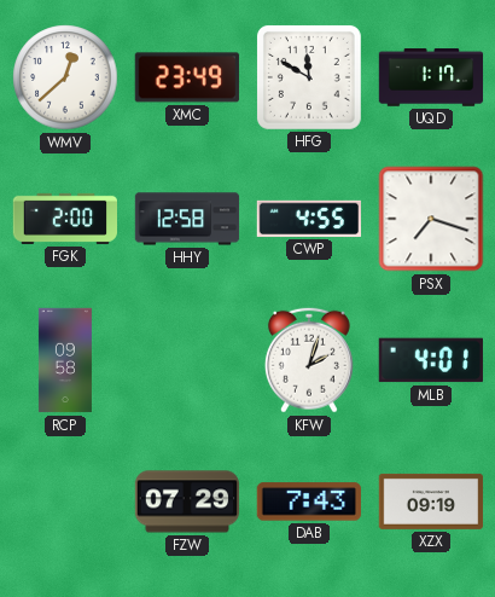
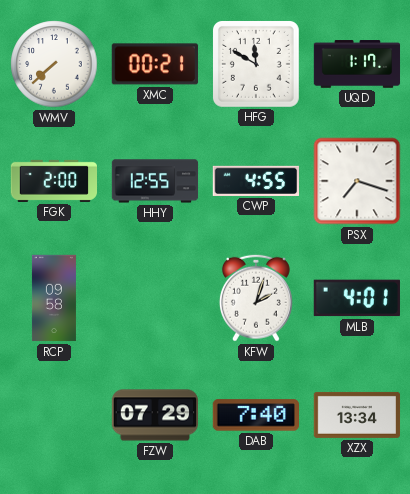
WMV: 12:38 -> 7:38
XMC: 23:49 -> 00:21
HHY: 12:58 -> 12:55
DAB: 7:43 -> 7:40
XZX: 09:19 -> 13:34
